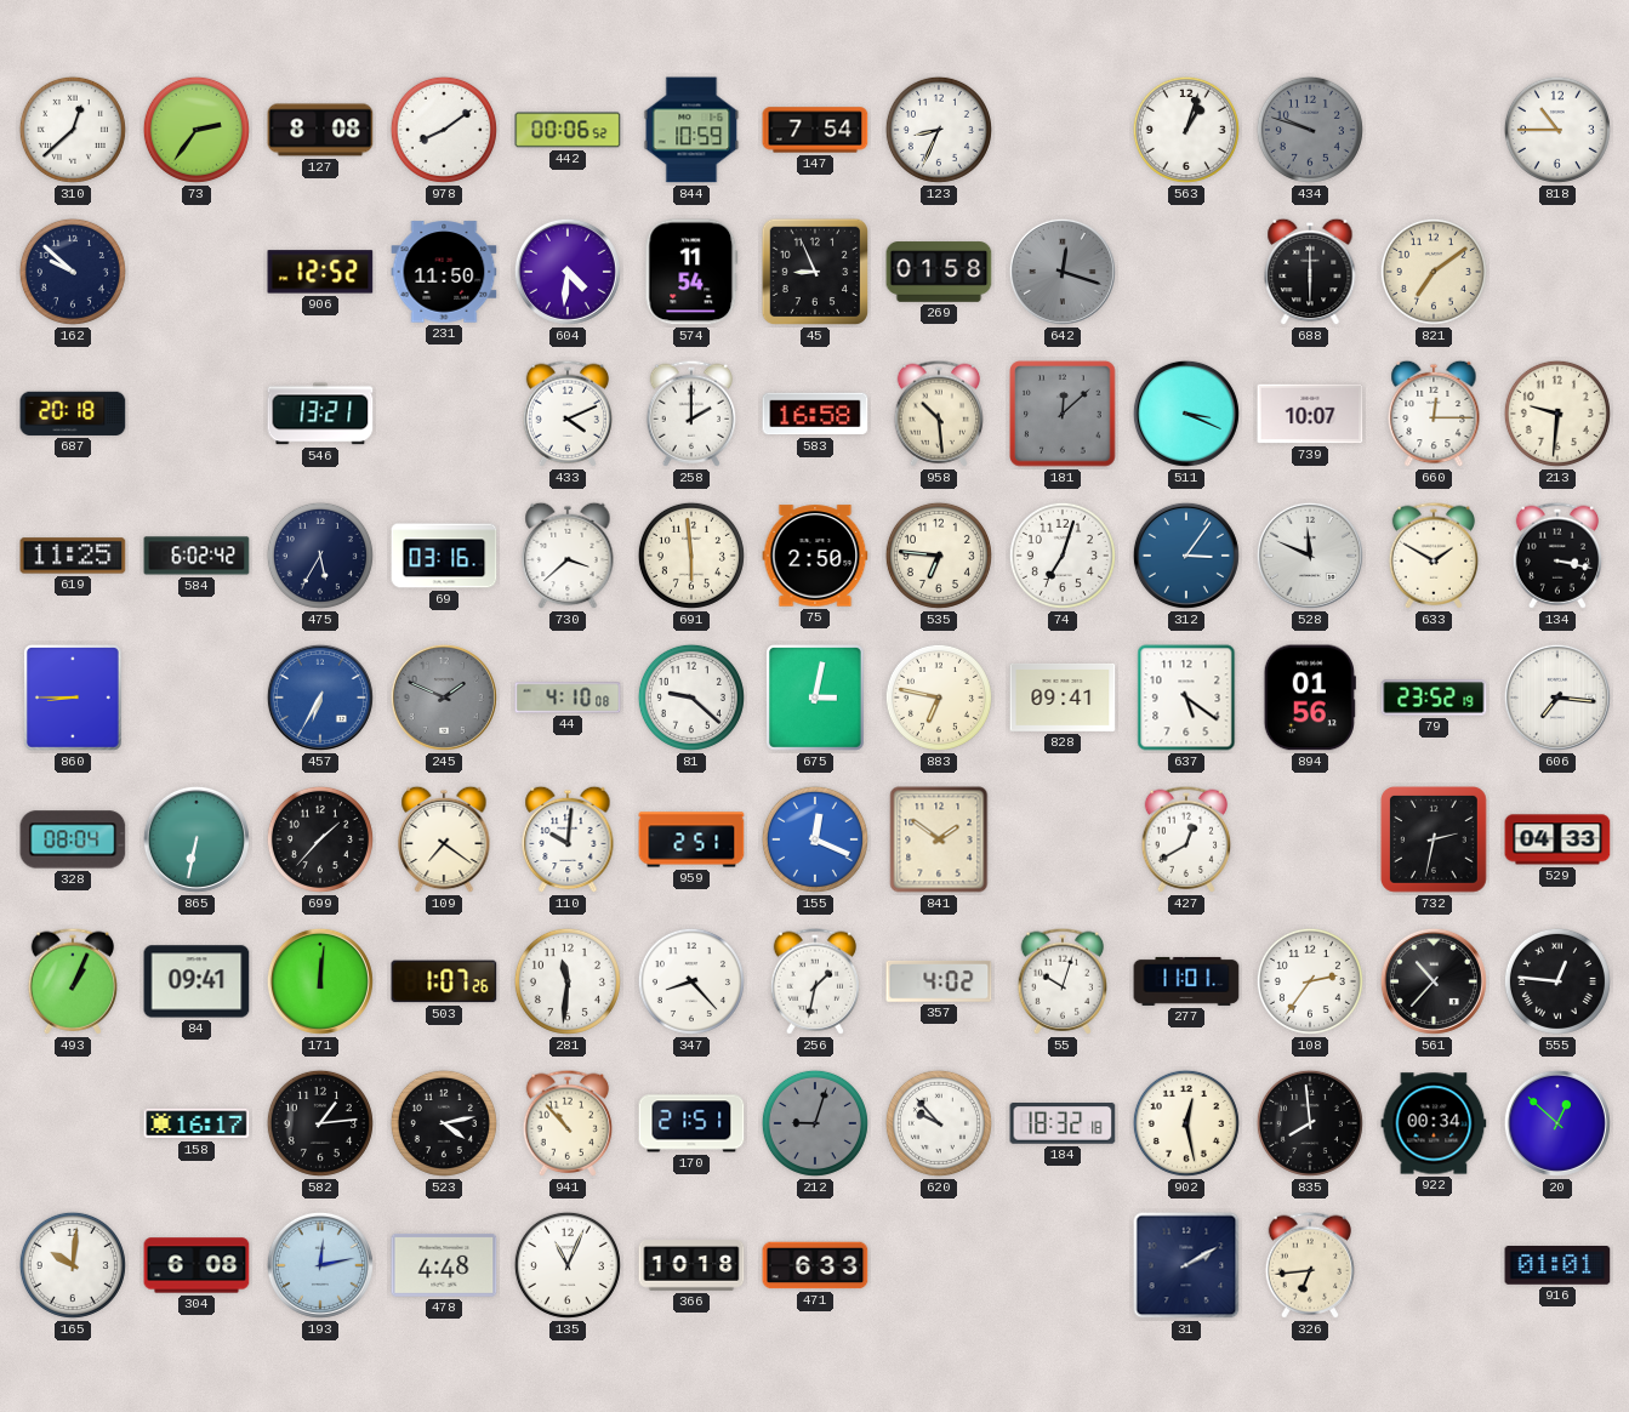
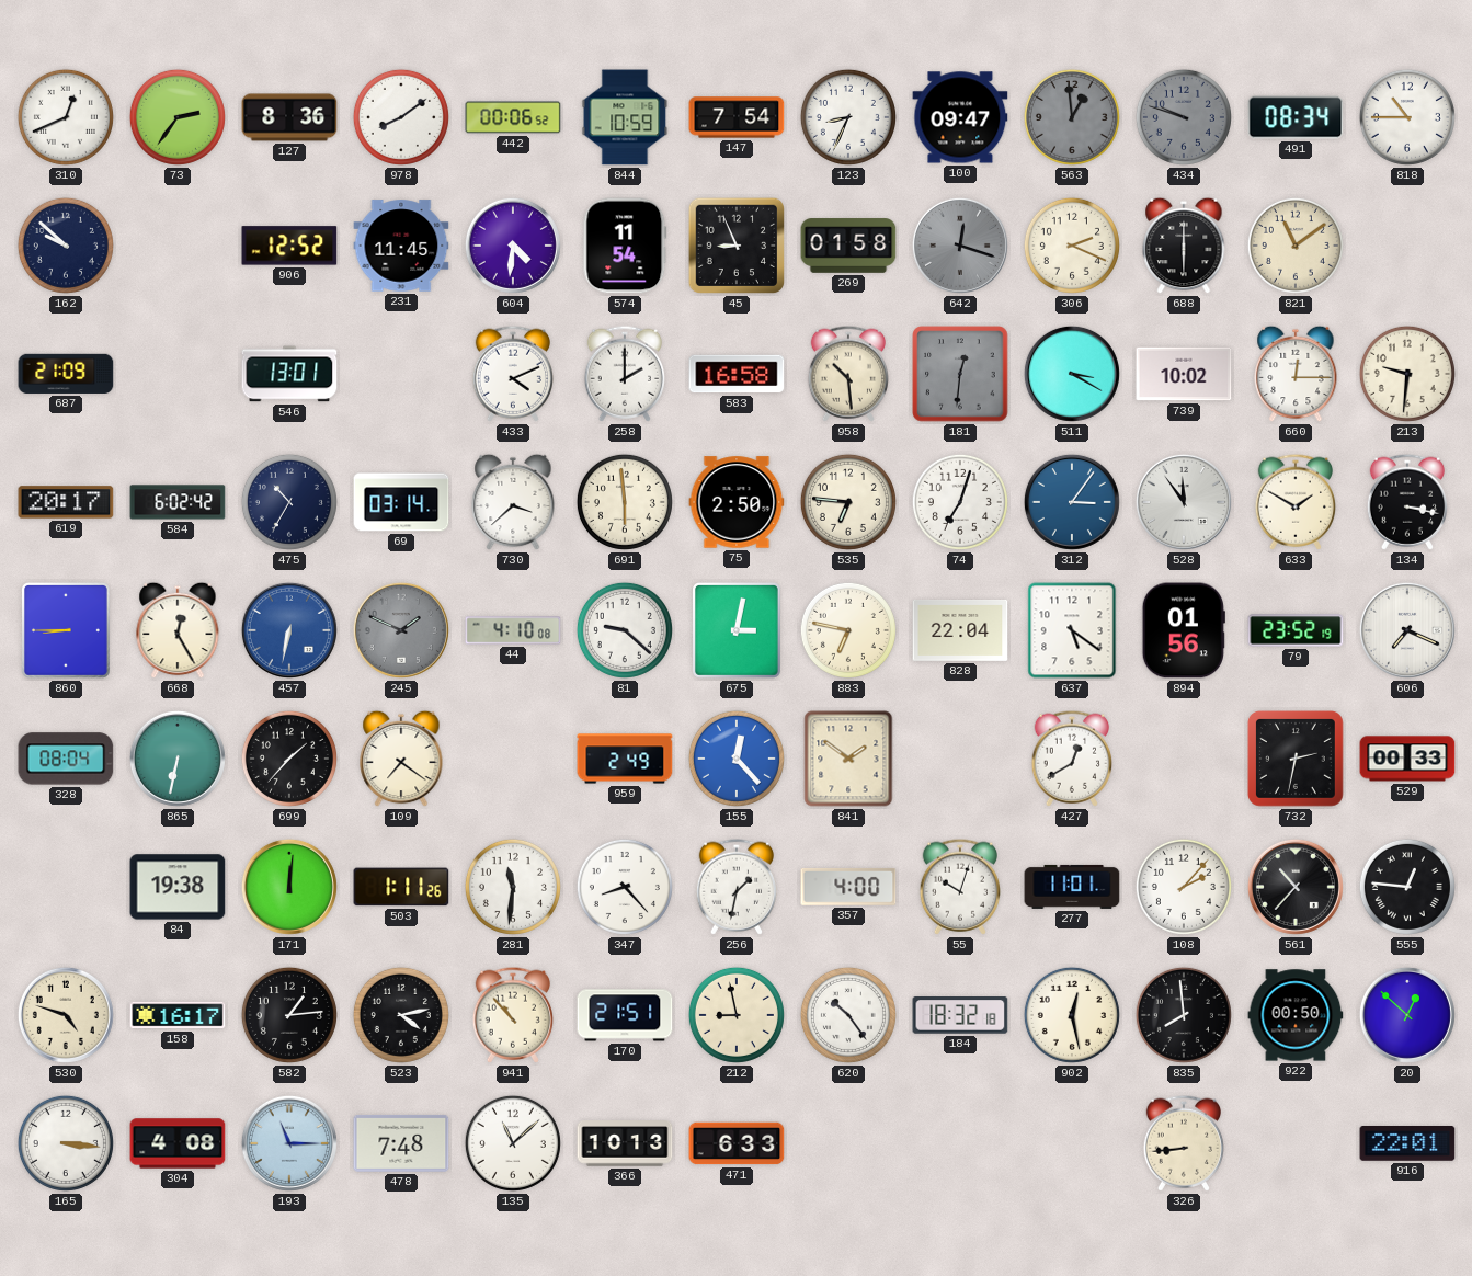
310: 12:38 -> 12:41
127: 8:08 -> 8:36
100: none -> 09:47
563: 1:03 -> 12:59
563 dial: white -> grey
491: none -> 08:34
231: 11:50 -> 11:45
306: none -> 2:19
821: 7:09 -> 11:09
687: 20:18 -> 21:09
546: 13:21 -> 13:01
181: 12:08 -> 12:31
511: 3:19 -> 3:20
739: 10:07 -> 10:02
619: 11:25 -> 20:17
475: 5:35 -> 10:35
69: 03:16 -> 03:14
528: 11:49 -> 11:54
668: none -> 12:25
457: 6:35 -> 6:32
828: 09:41 -> 22:04
606: 7:16 -> 7:19
110: 10:01 -> none
959: 2:51 -> 2:49
155: 12:19 -> 12:23
529: 04:33 -> 00:33
493: 1:04 -> none
84: 09:41 -> 19:38
503: 1:07 -> 1:11
357: 4:02 -> 4:00
108: 2:36 -> 2:07
530: none -> 4:48
212: 9:03 -> 8:58
212 dial: grey -> cream
620: 9:53 -> 10:24
922: 00:34 -> 00:50
165: 10:01 -> 3:16
304: 6:08 -> 4:08
193: 12:13 -> 11:15
478: 4:48 -> 7:48
135: 11:04 -> 11:08
366: 10:18 -> 10:13
31: 2:10 -> none
326: 6:44 -> 8:44
916: 01:01 -> 22:01
